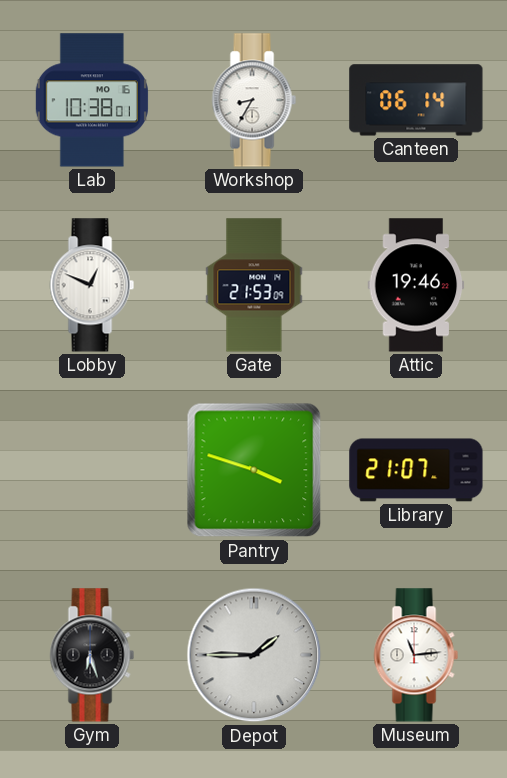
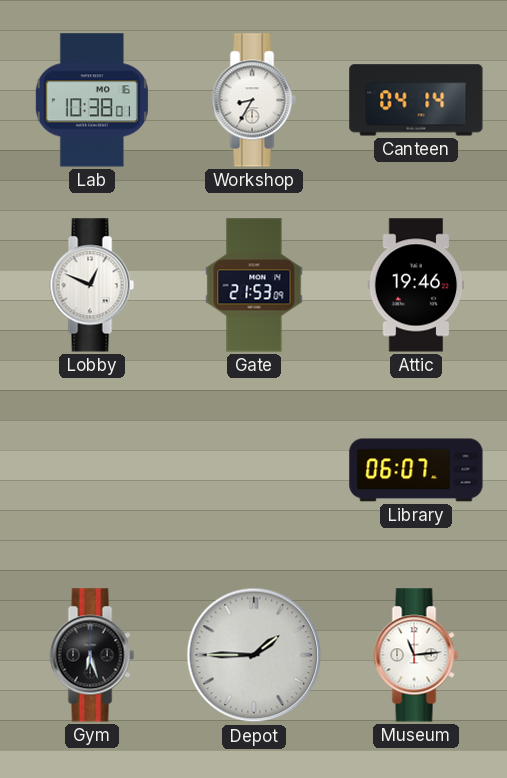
Canteen: 06:14 -> 04:14
Pantry: 3:48 -> none
Library: 21:07 -> 06:07
